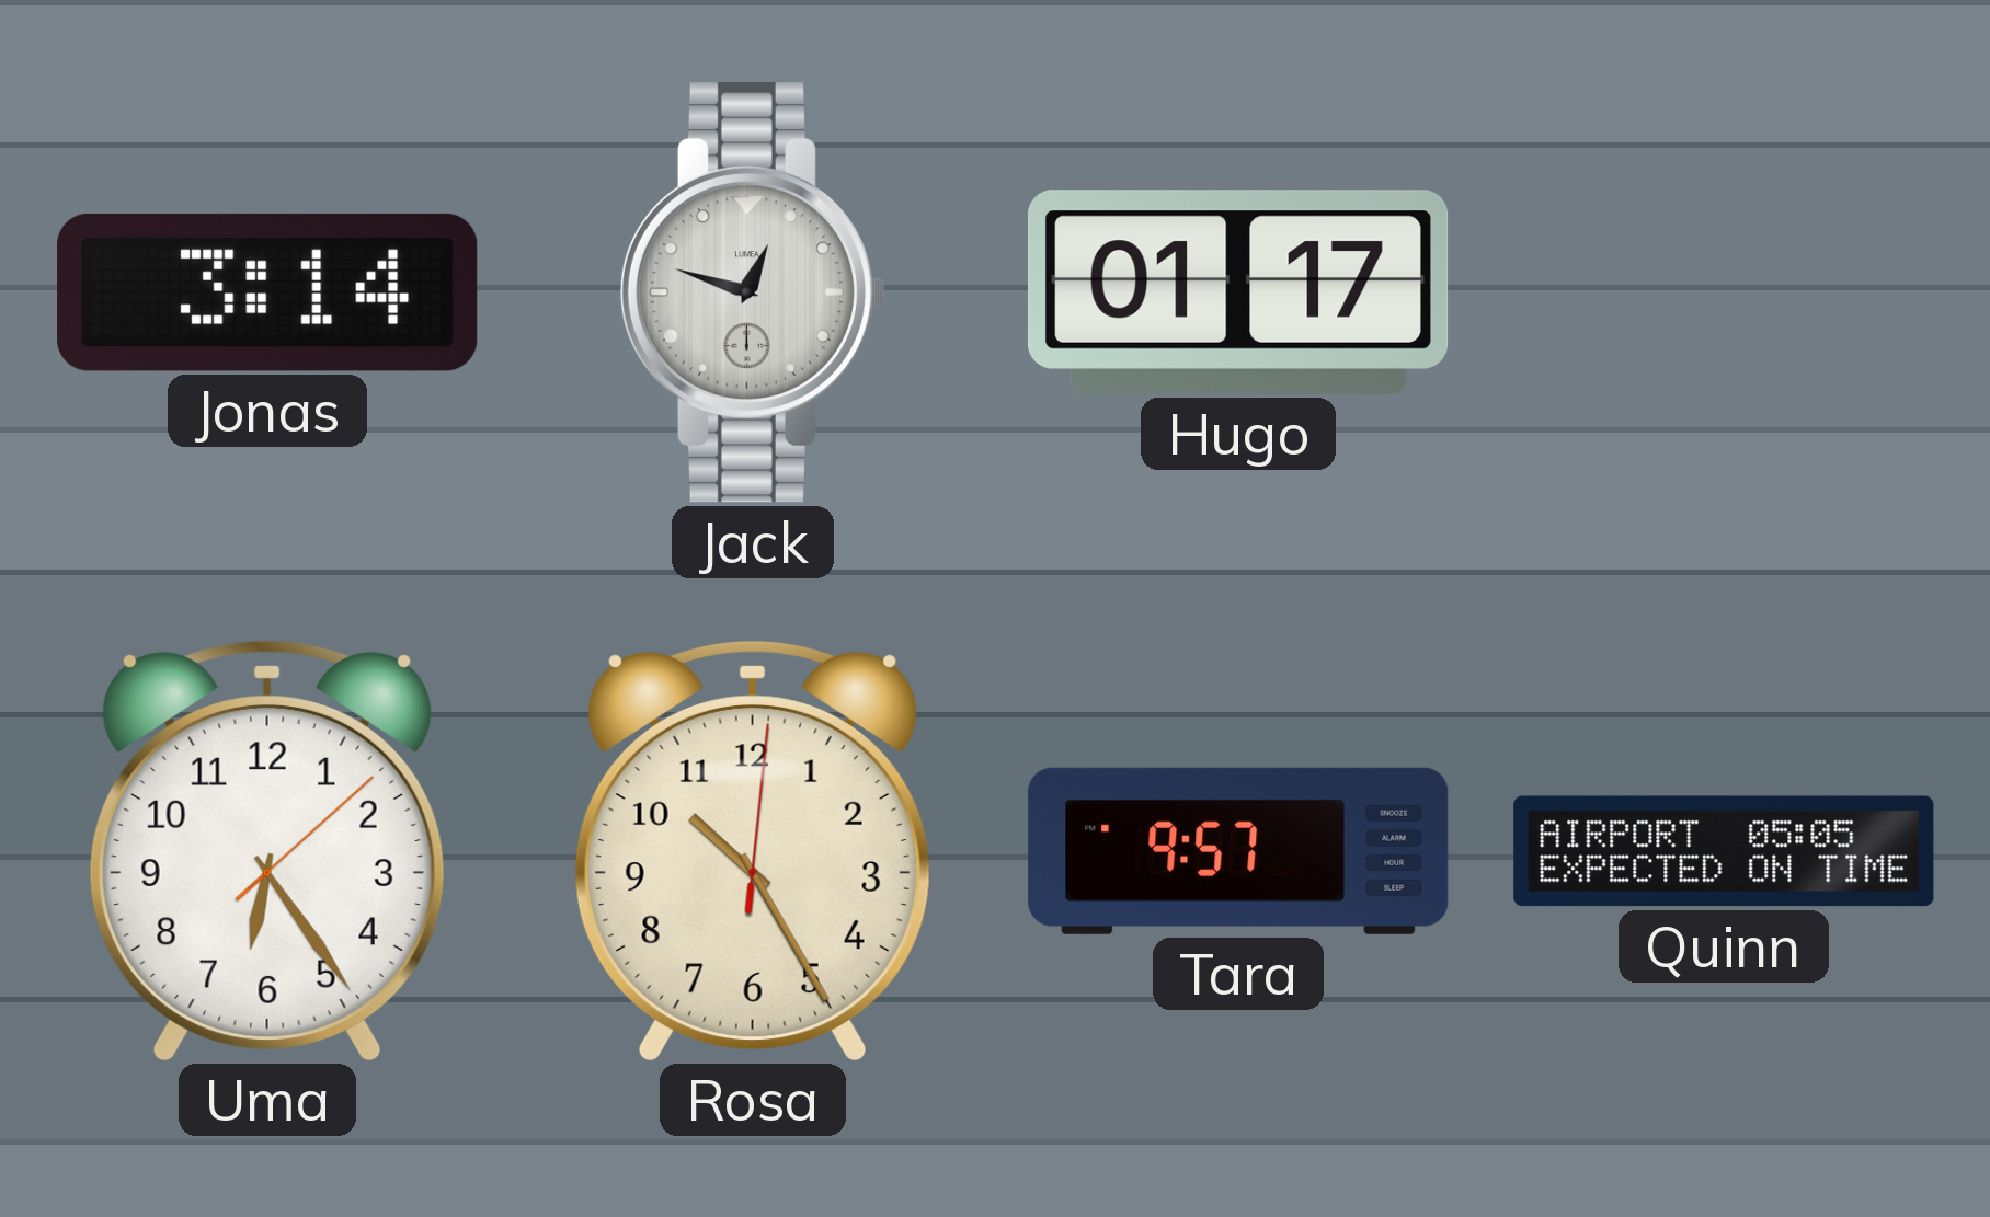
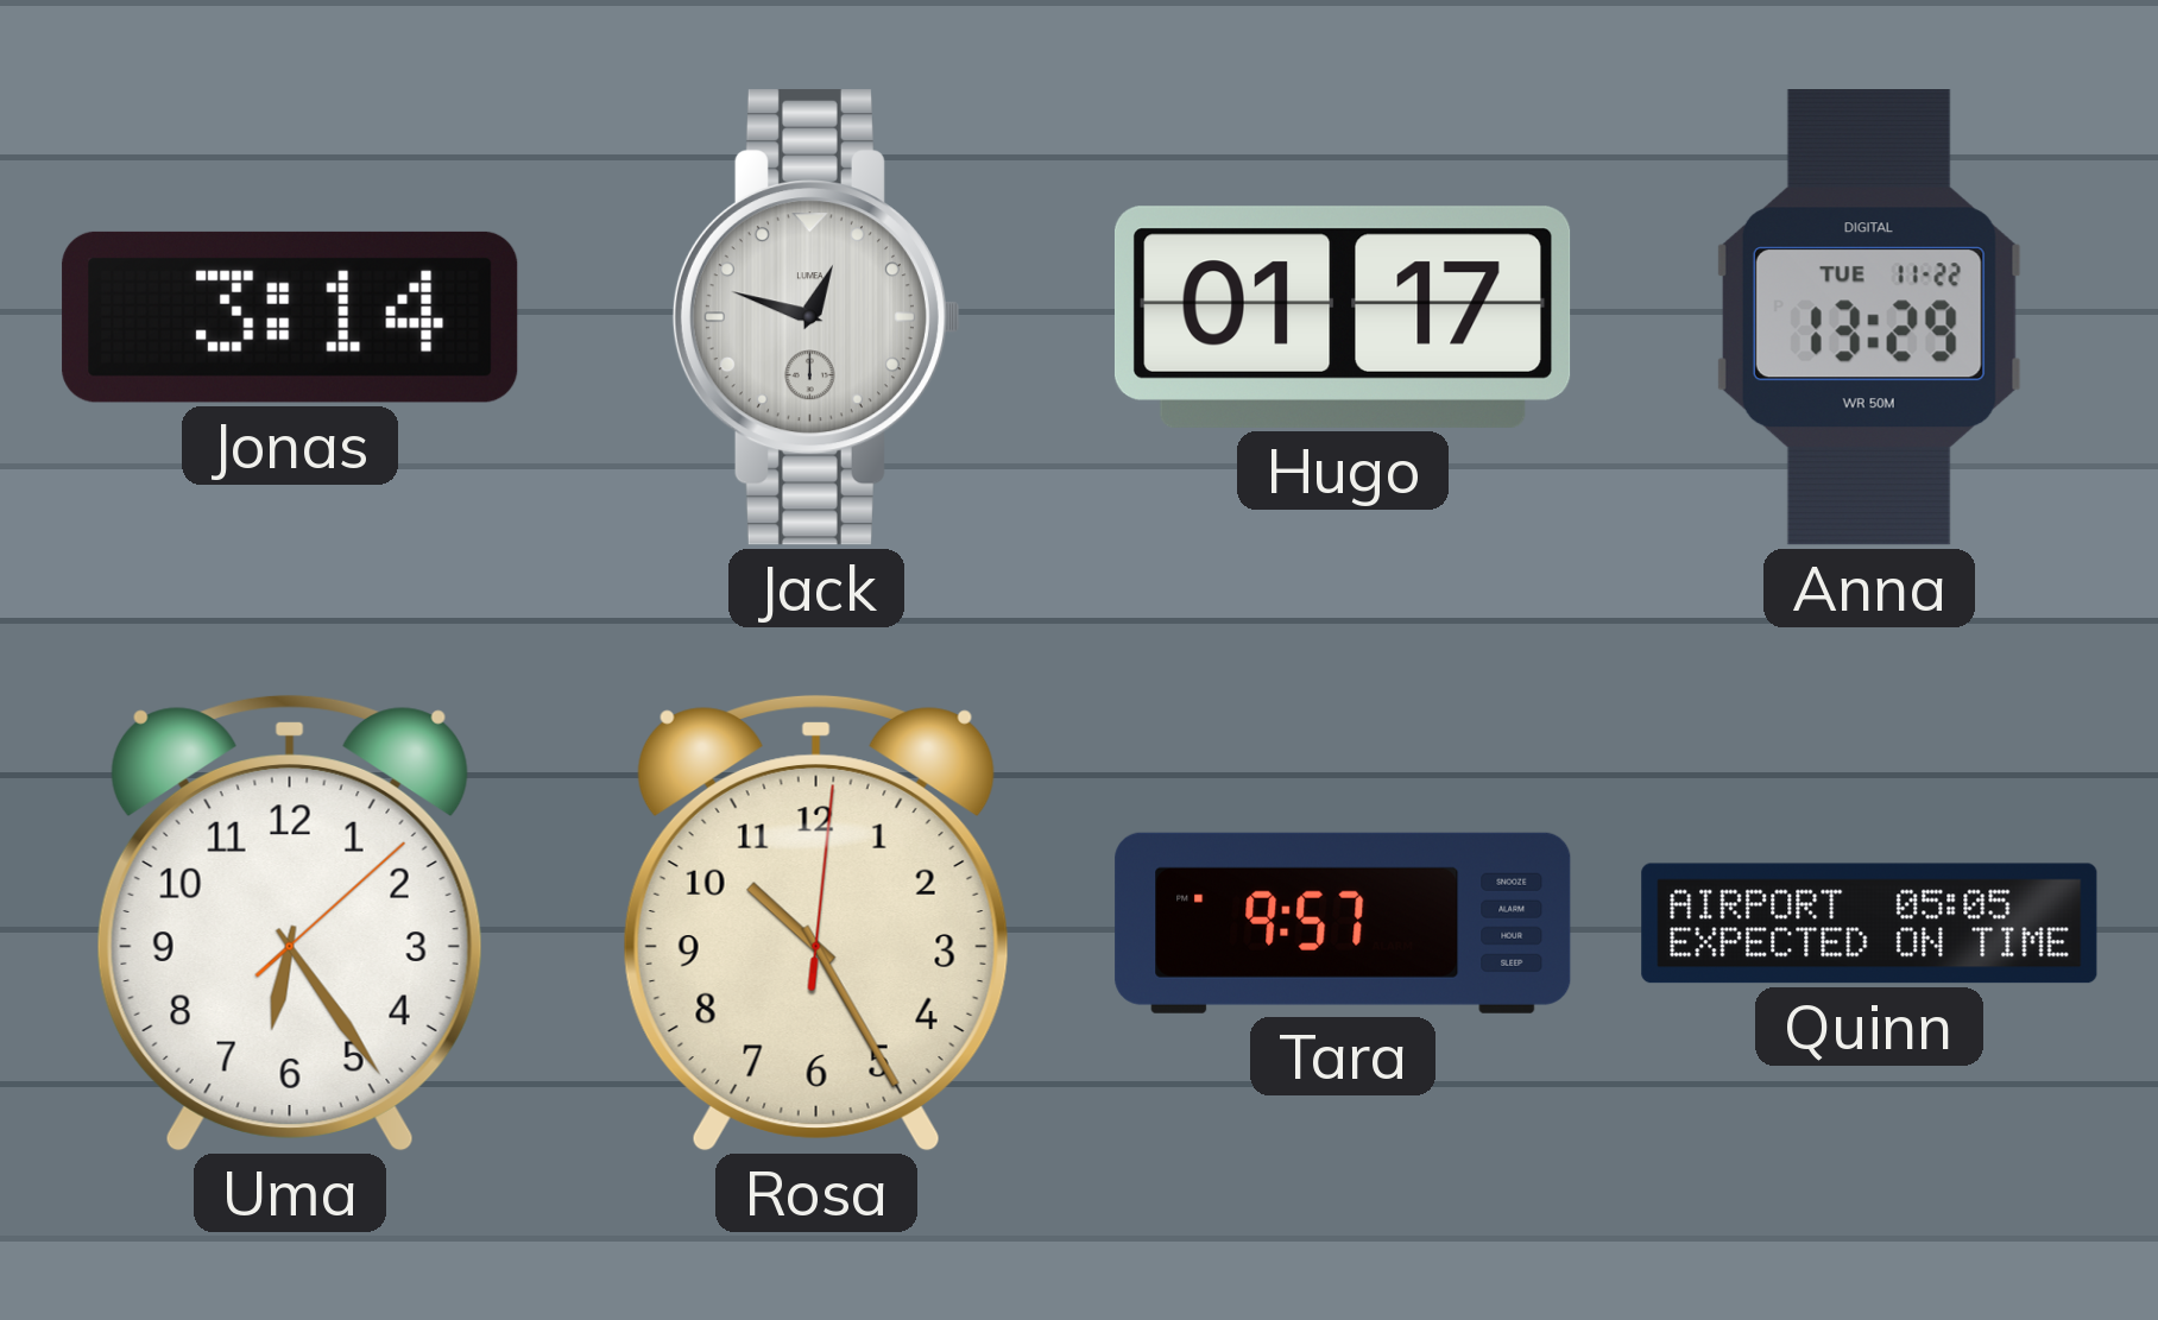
Anna: none -> 13:29
